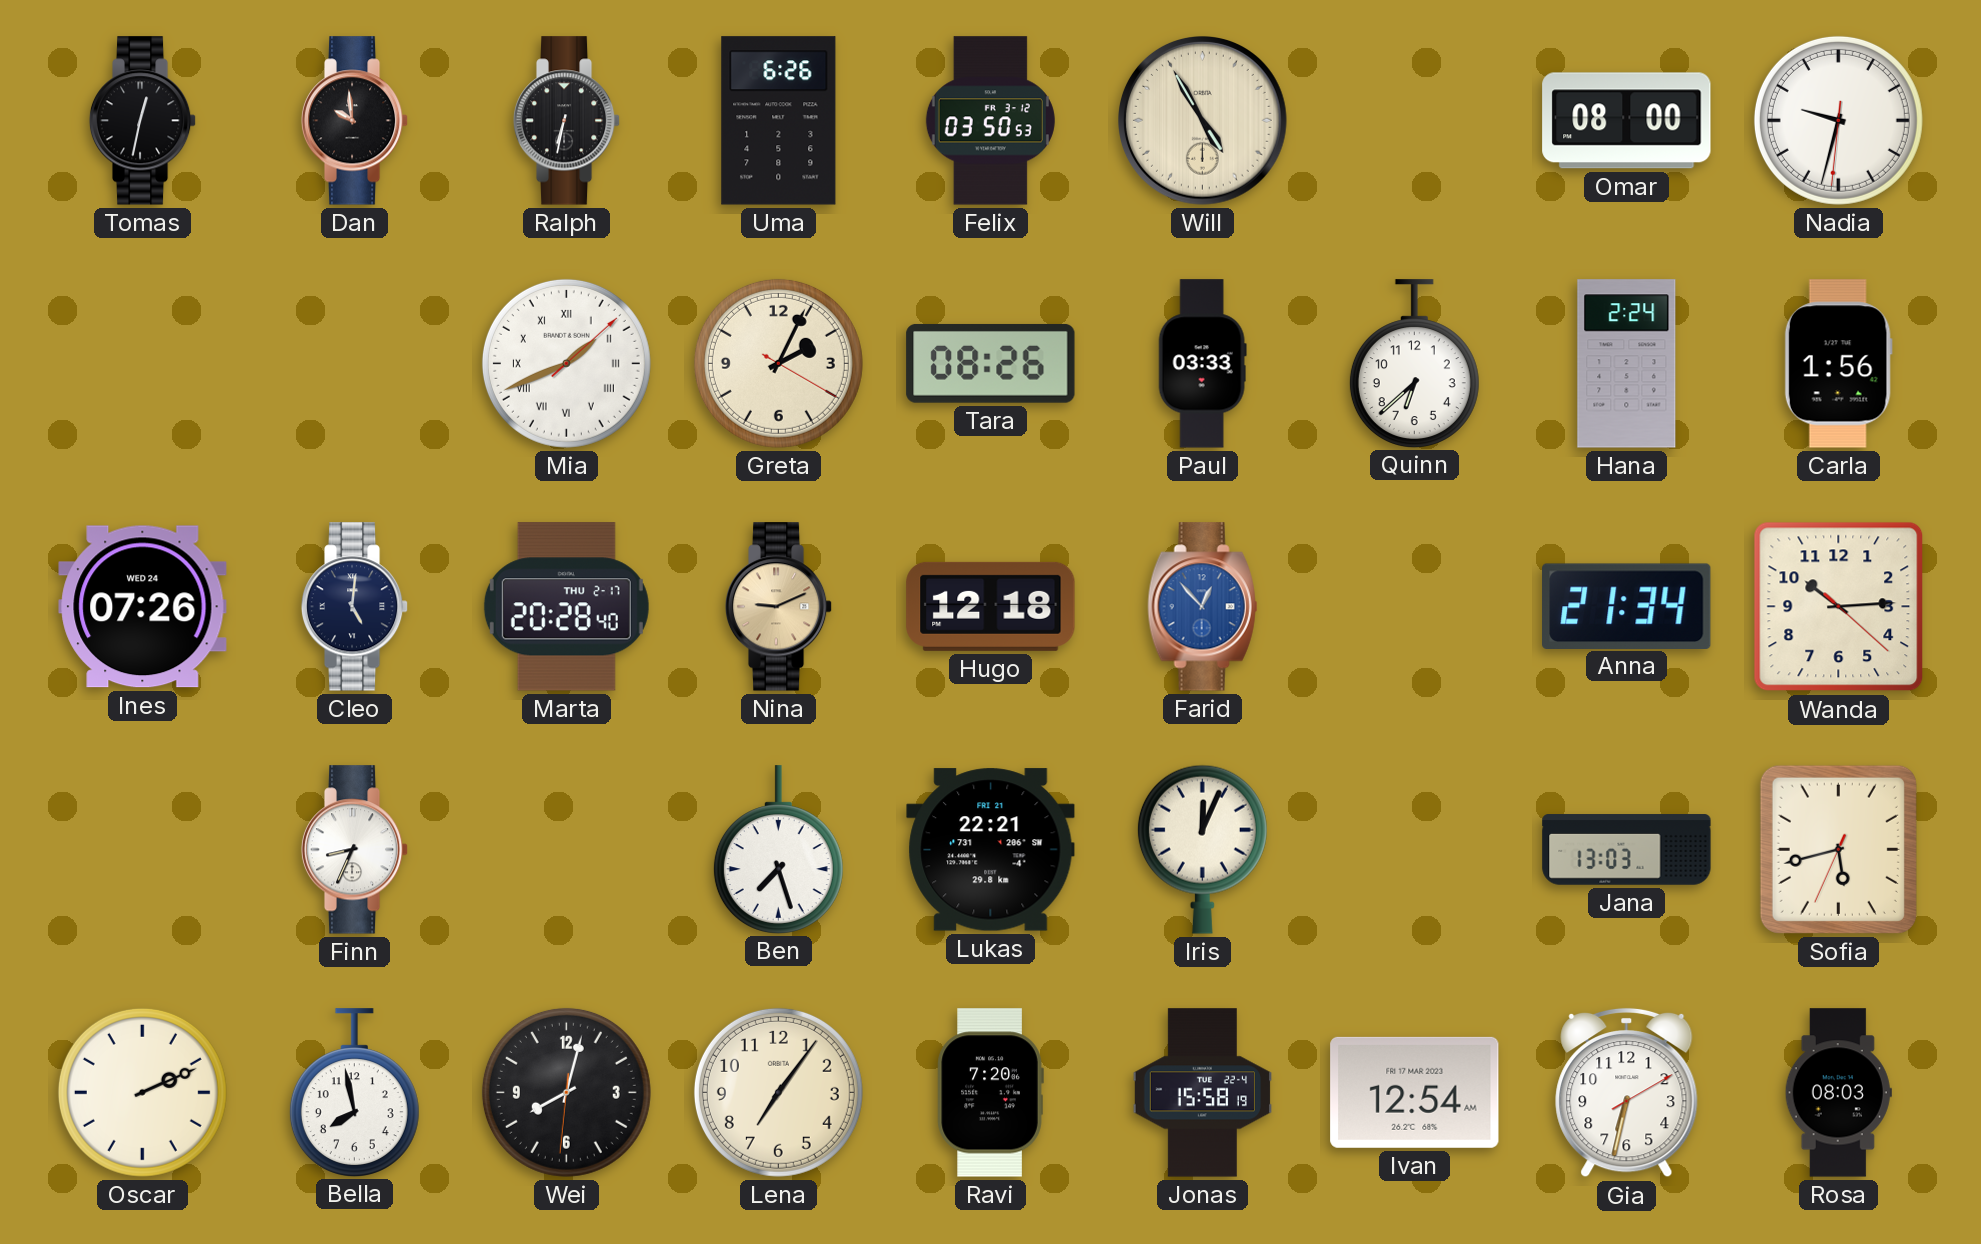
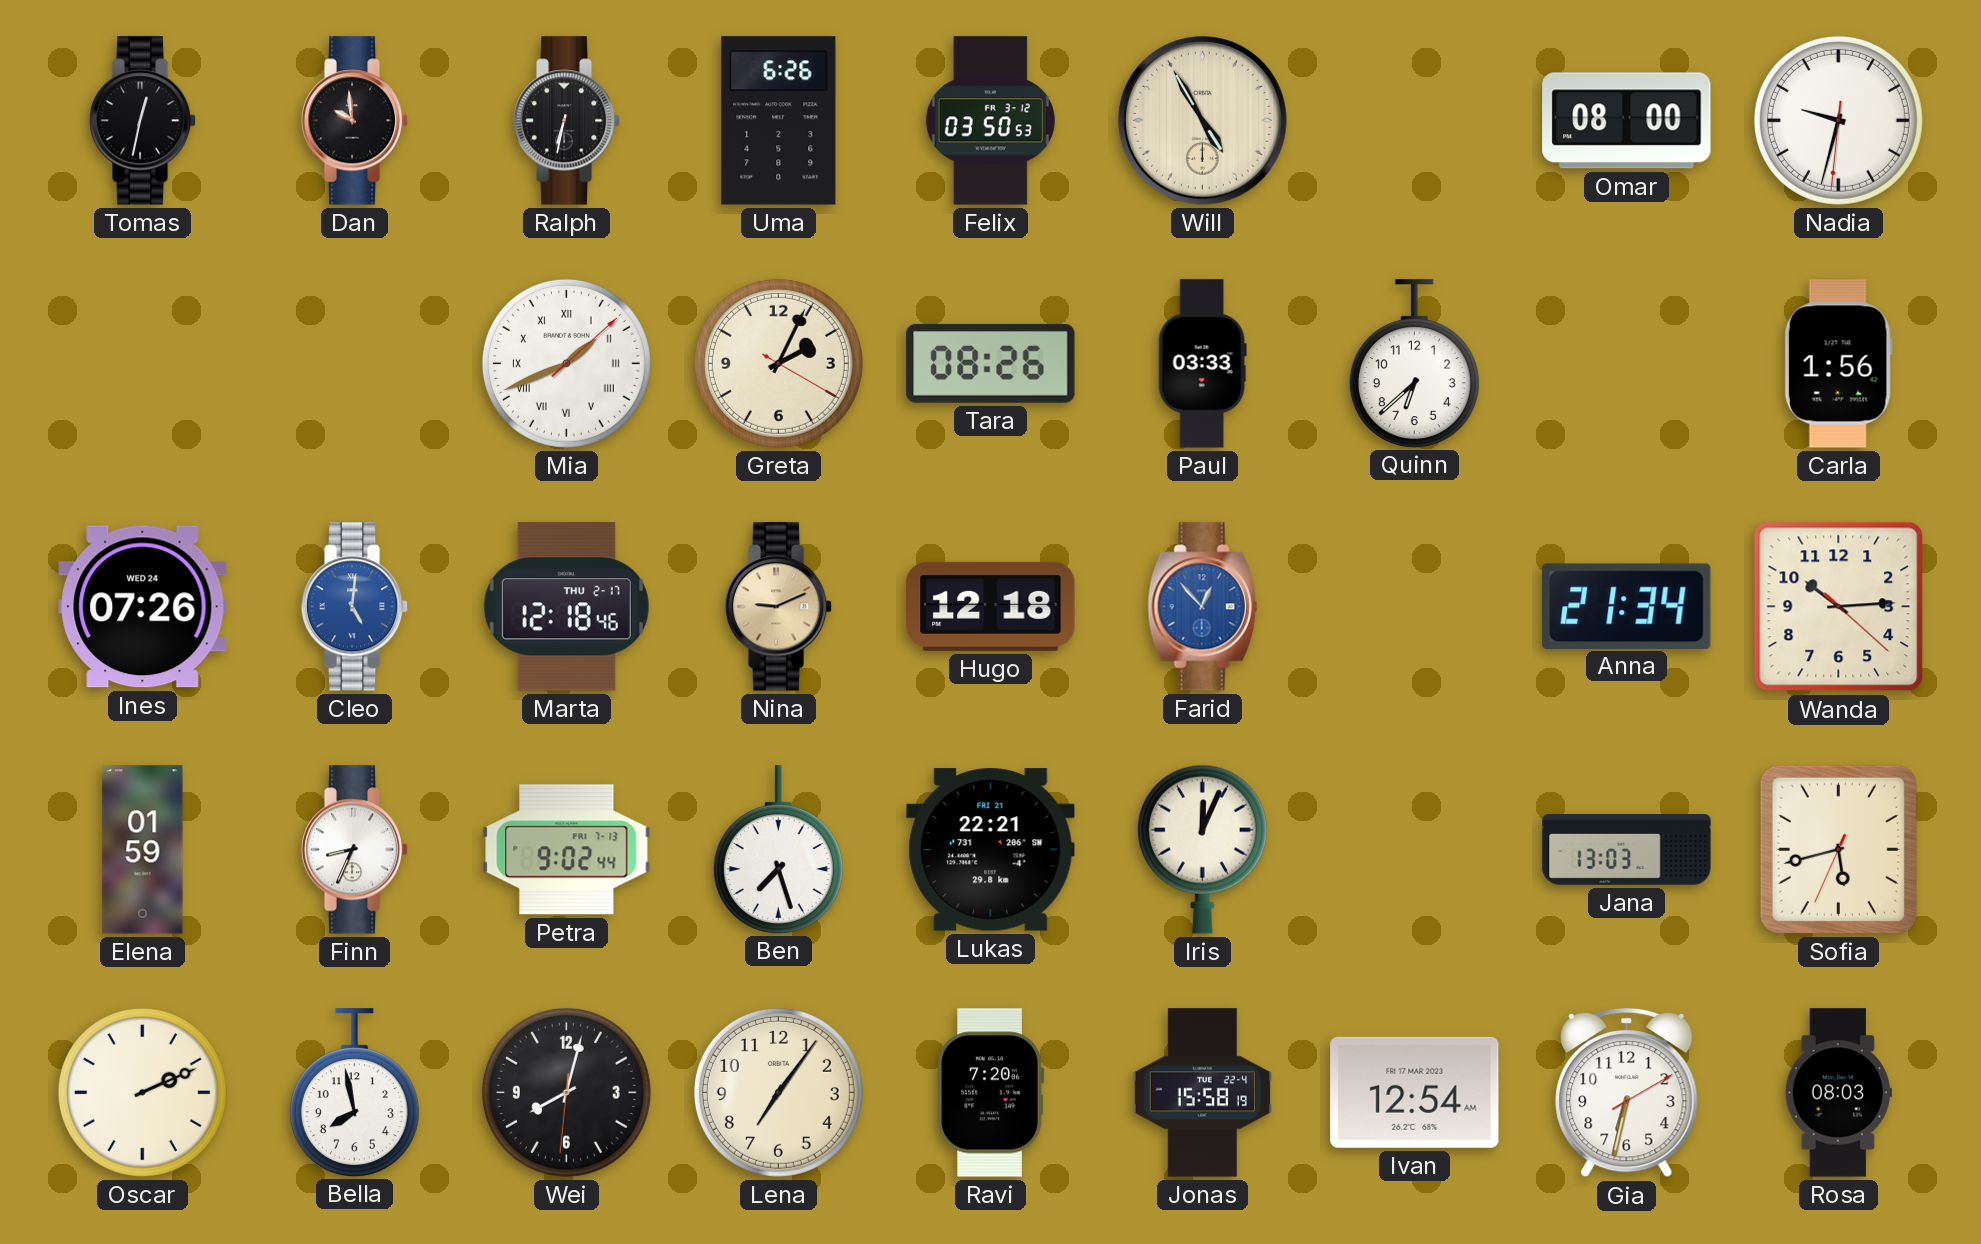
Hana: 2:24 -> none
Cleo dial: navy -> blue
Marta: 20:28 -> 12:18
Elena: none -> 01:59
Petra: none -> 9:02
